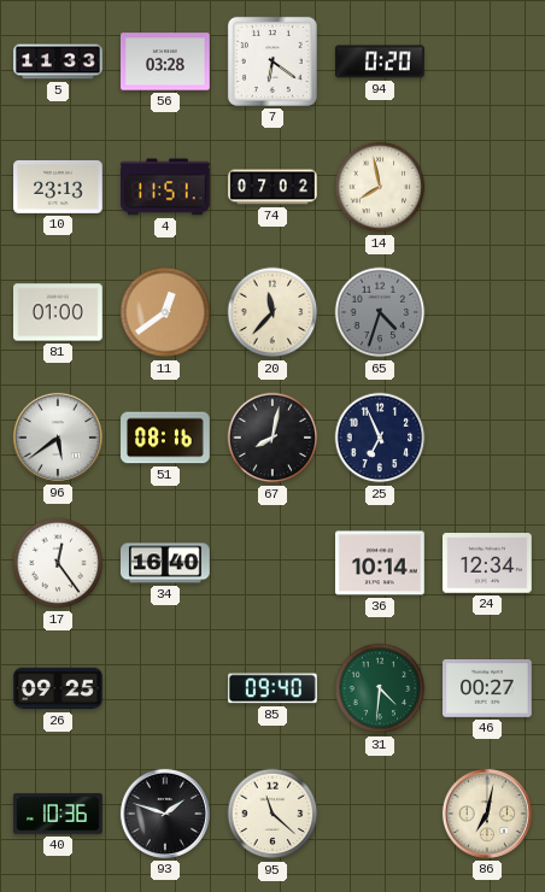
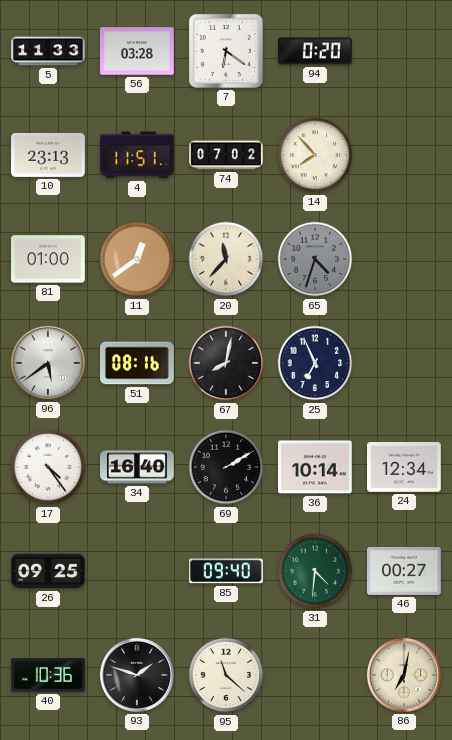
14: 7:58 -> 7:53
17: 12:24 -> 4:24
69: none -> 2:10
